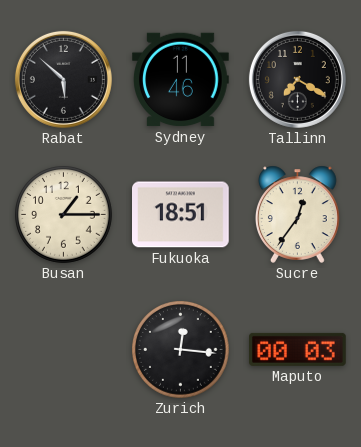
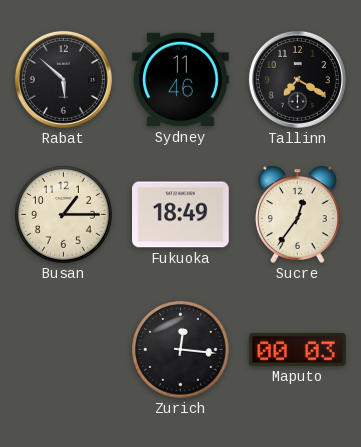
Fukuoka: 18:51 -> 18:49
